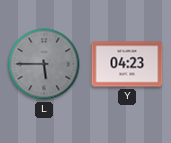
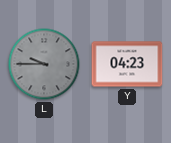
L: 5:45 -> 9:45
